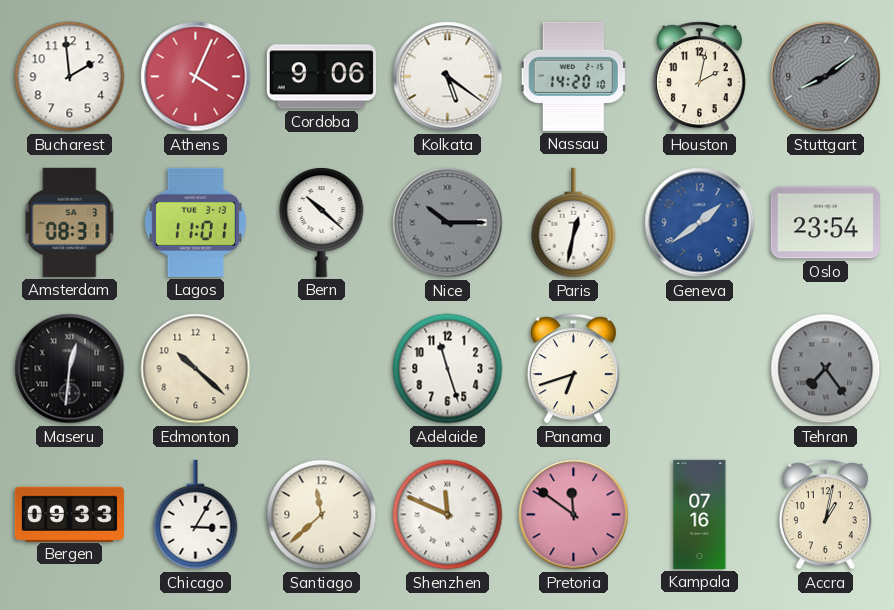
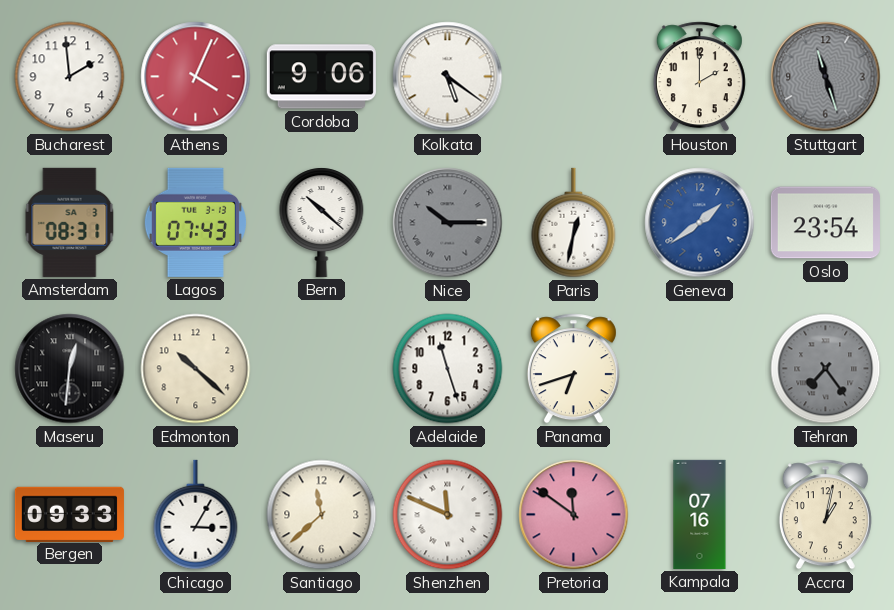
Nassau: 14:20 -> none
Houston: 2:02 -> 2:00
Stuttgart: 8:09 -> 11:27
Lagos: 11:01 -> 07:43
